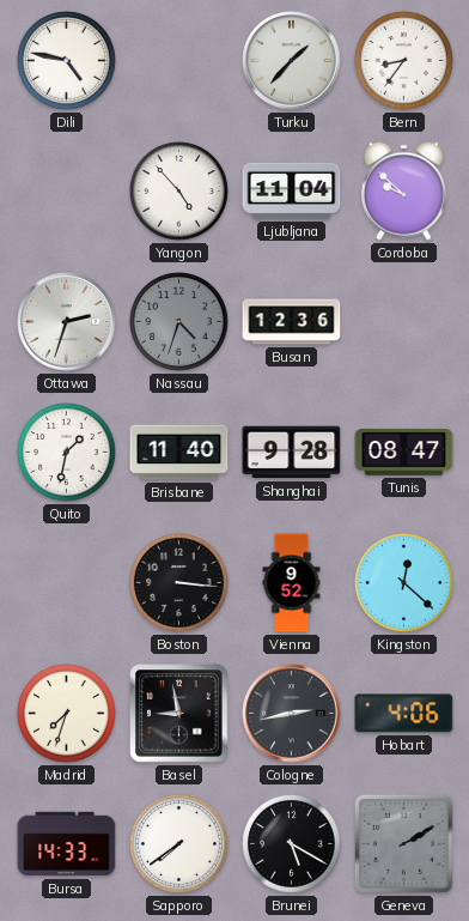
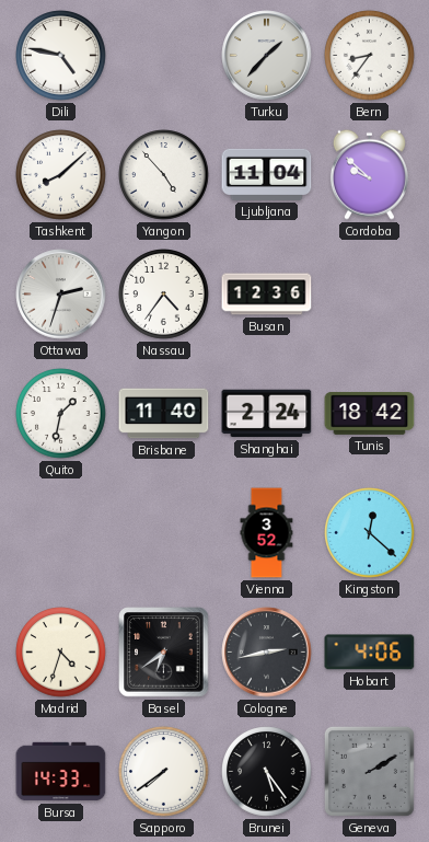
Tashkent: none -> 8:08
Nassau: 4:33 -> 4:36
Nassau dial: grey -> white
Shanghai: 9:28 -> 2:24
Tunis: 08:47 -> 18:42
Boston: 3:16 -> none
Vienna: 9:52 -> 3:52
Madrid: 7:33 -> 4:33
Basel: 8:58 -> 6:39
Brunei: 5:20 -> 5:24
